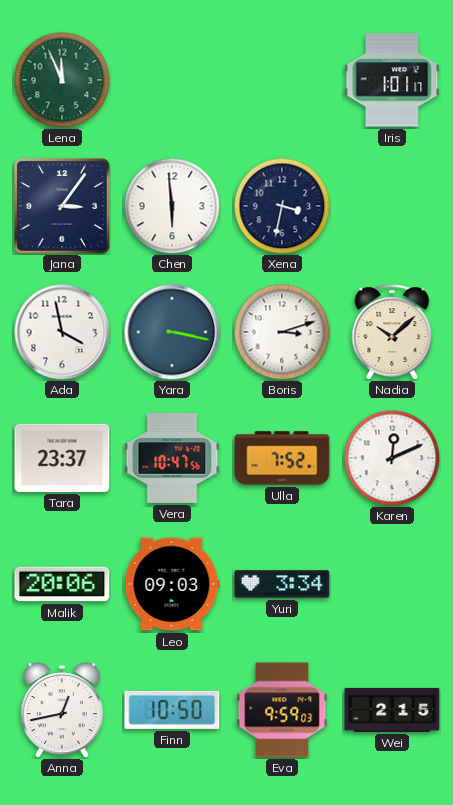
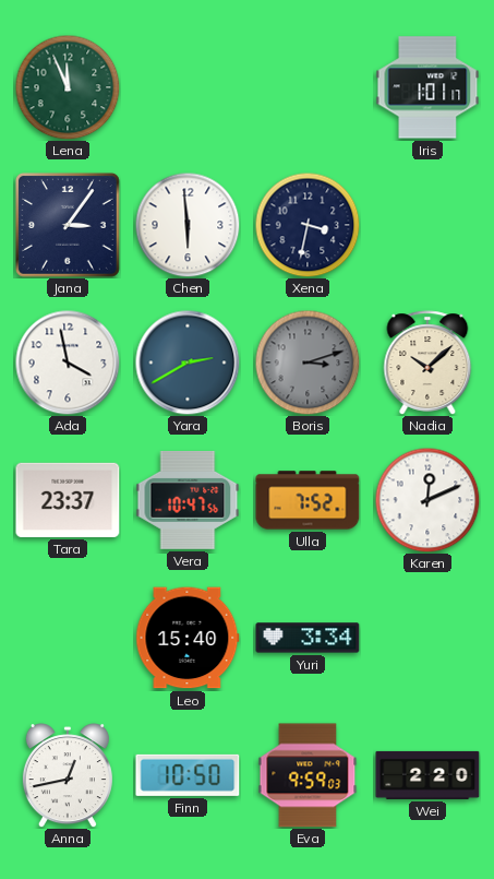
Yara: 3:17 -> 2:40
Boris dial: white -> grey
Malik: 20:06 -> none
Leo: 09:03 -> 15:40
Wei: 2:15 -> 2:20
